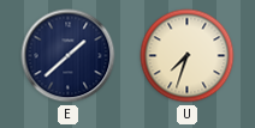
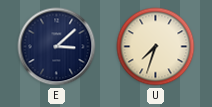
E: 1:38 -> 3:08
